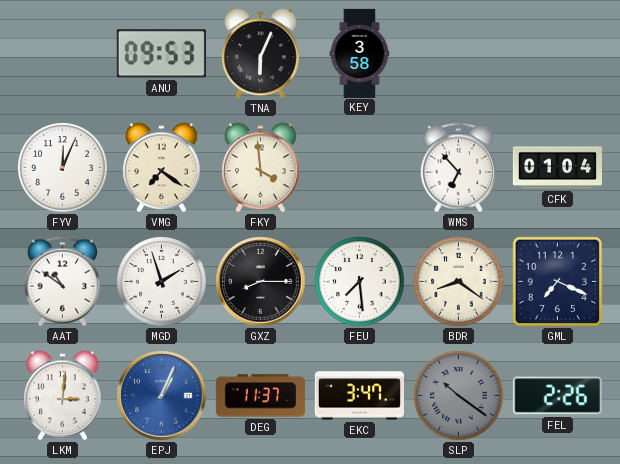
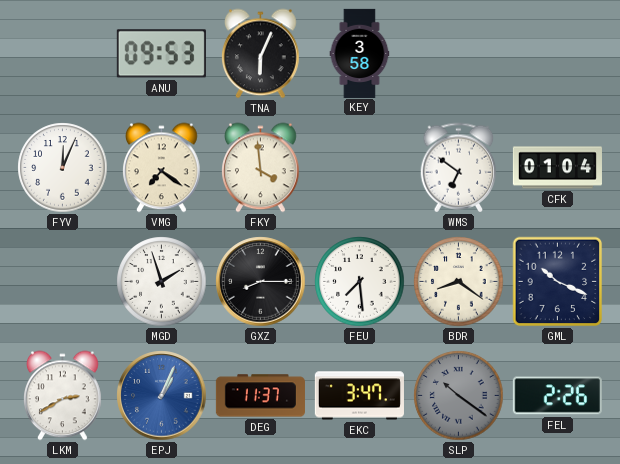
WMS: 6:53 -> 6:51
AAT: 10:51 -> none
GML: 7:19 -> 10:19
LKM: 3:01 -> 2:40
